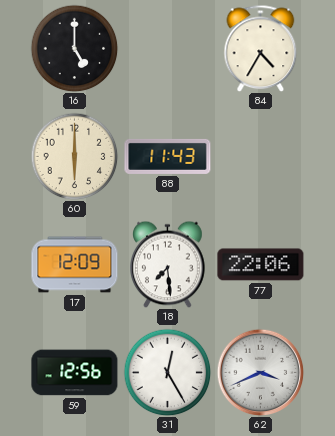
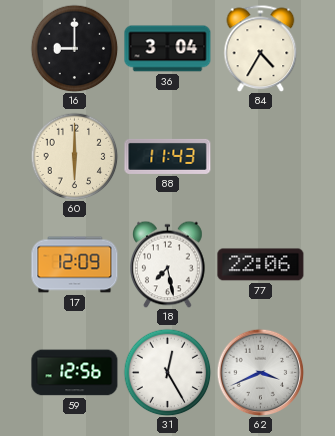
16: 5:00 -> 9:00
36: none -> 3:04
18: 7:29 -> 7:28
